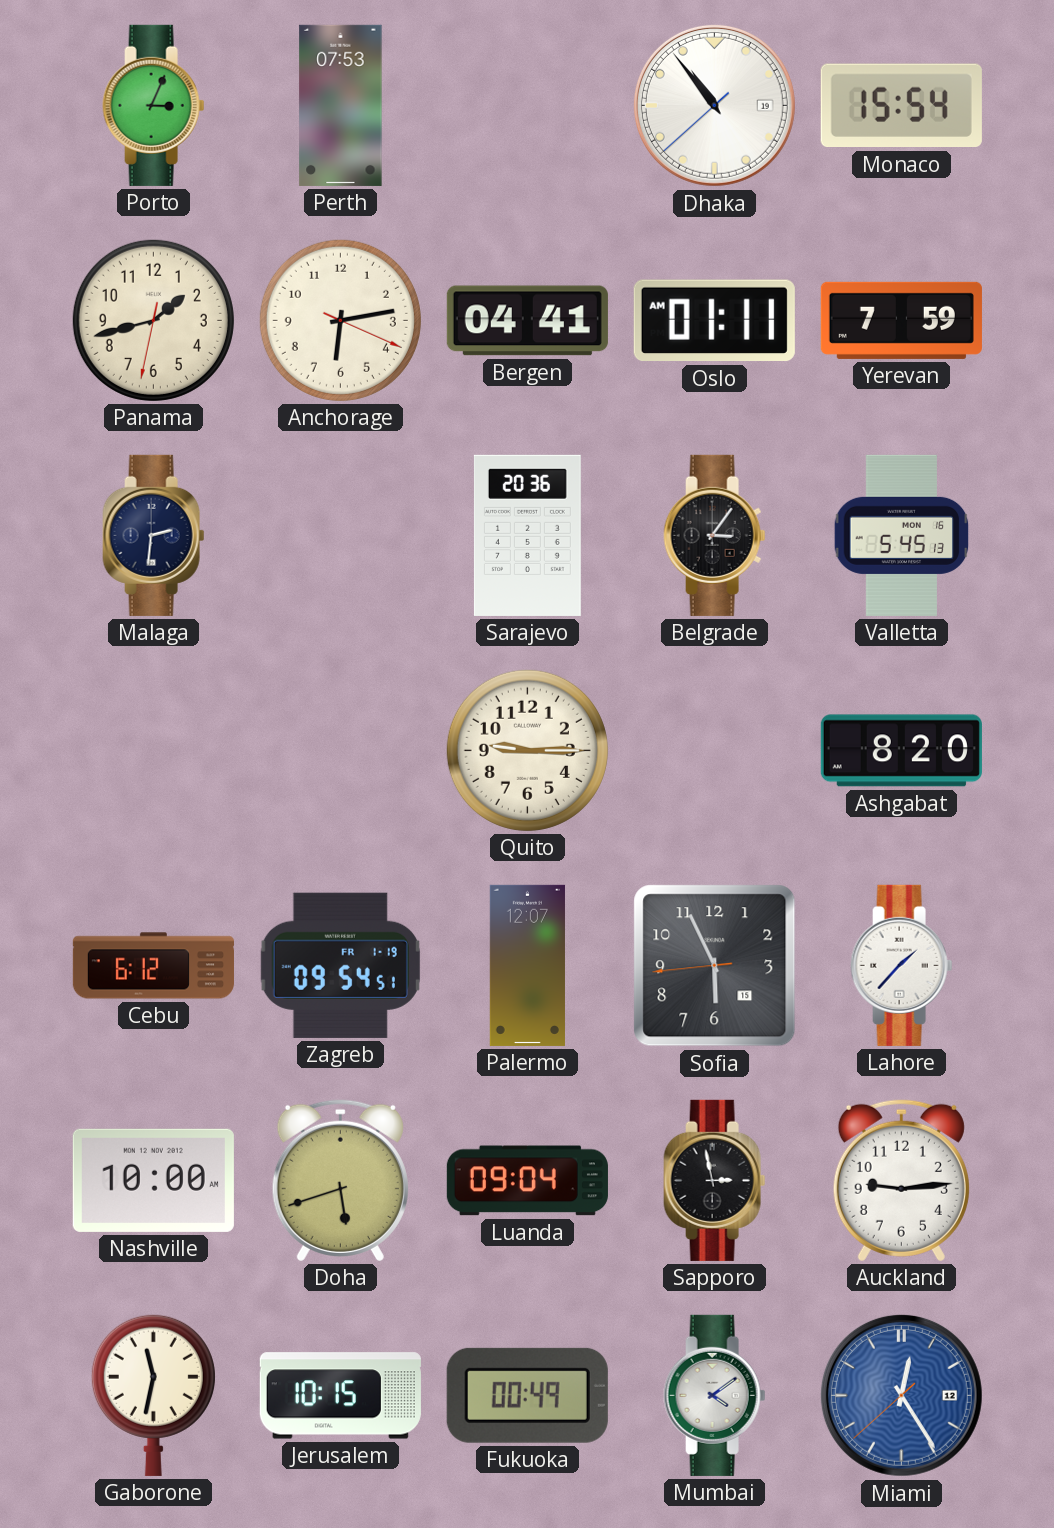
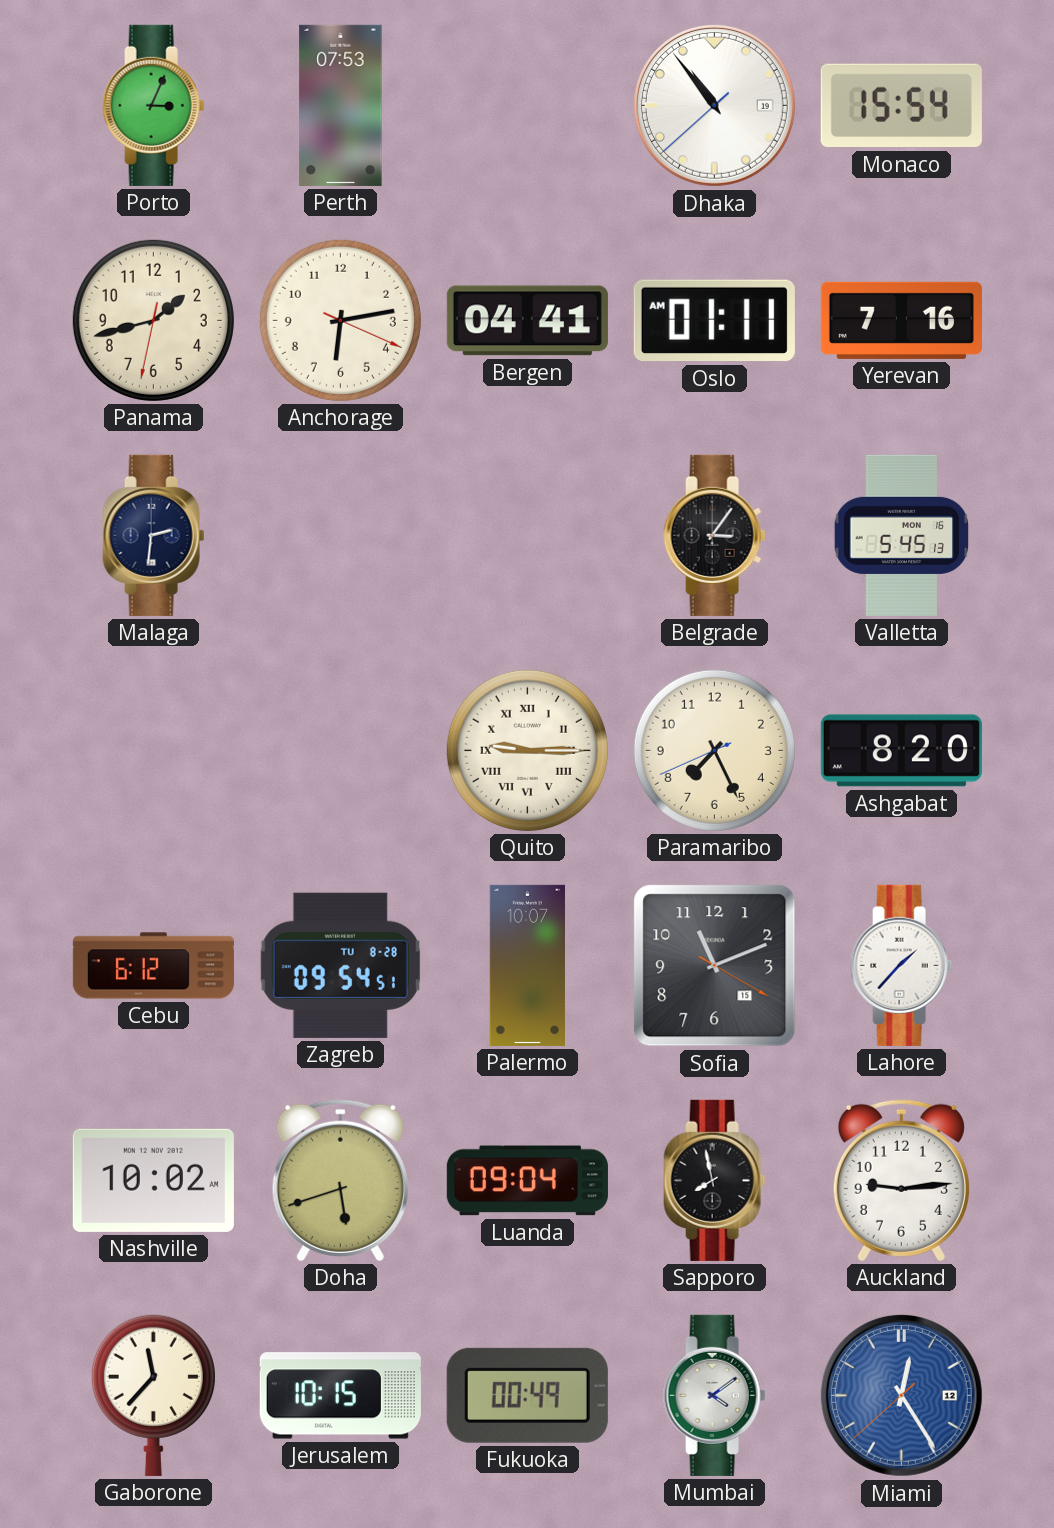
Yerevan: 7:59 -> 7:16
Sarajevo: 20:36 -> none
Quito numerals: Arabic -> Roman
Paramaribo: none -> 7:25
Zagreb date: FR 1-19 -> TU 8-28
Palermo: 12:07 -> 10:07
Sofia: 5:55 -> 11:11
Nashville: 10:00 -> 10:02
Sapporo: 2:58 -> 7:58
Gaborone: 11:32 -> 11:37
